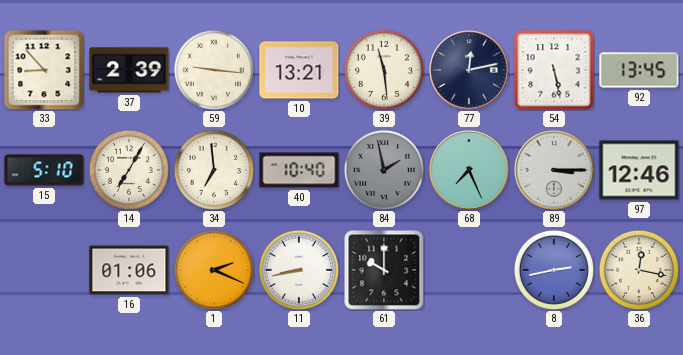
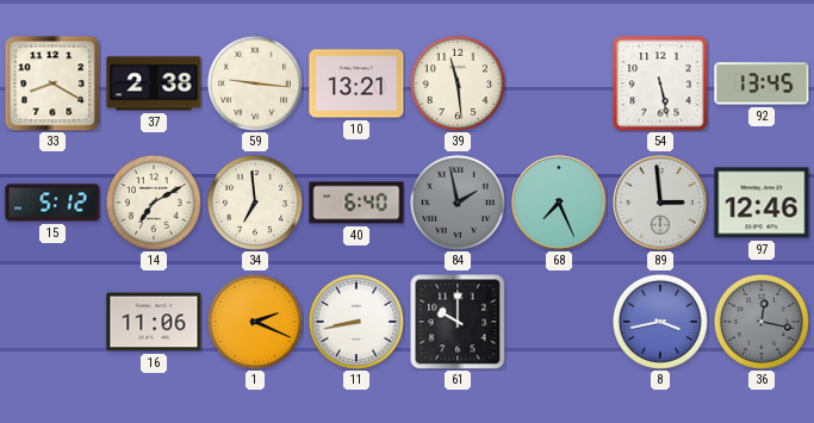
33: 8:53 -> 8:20
37: 2:39 -> 2:38
77: 12:13 -> none
15: 5:10 -> 5:12
14: 7:05 -> 7:10
40: 10:40 -> 6:40
89: 3:15 -> 2:59
16: 01:06 -> 11:06
8: 2:43 -> 3:43
36 dial: cream -> grey
